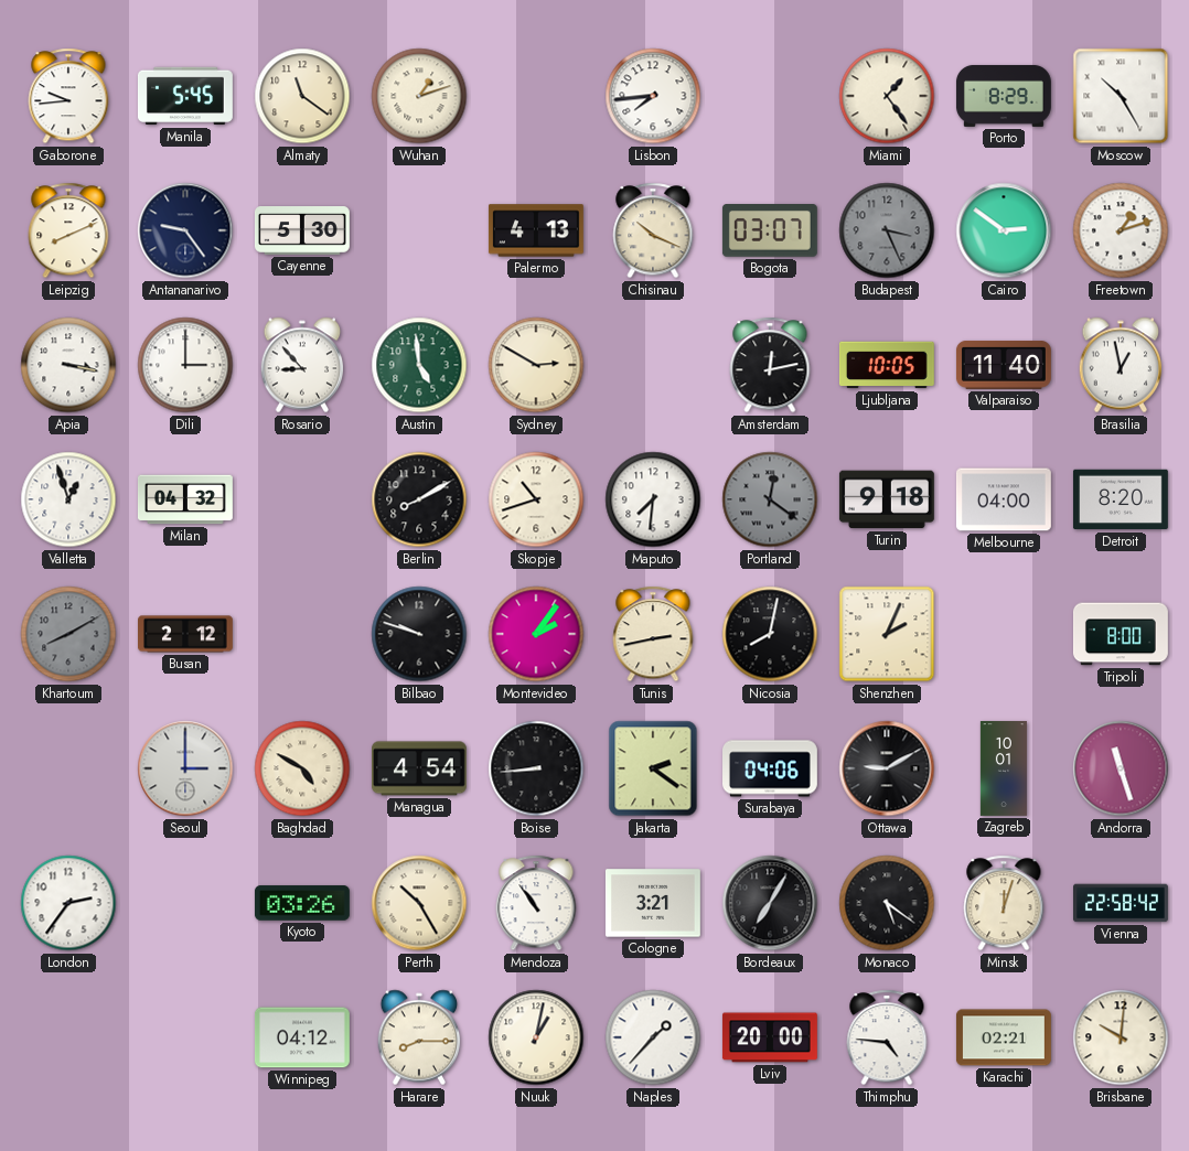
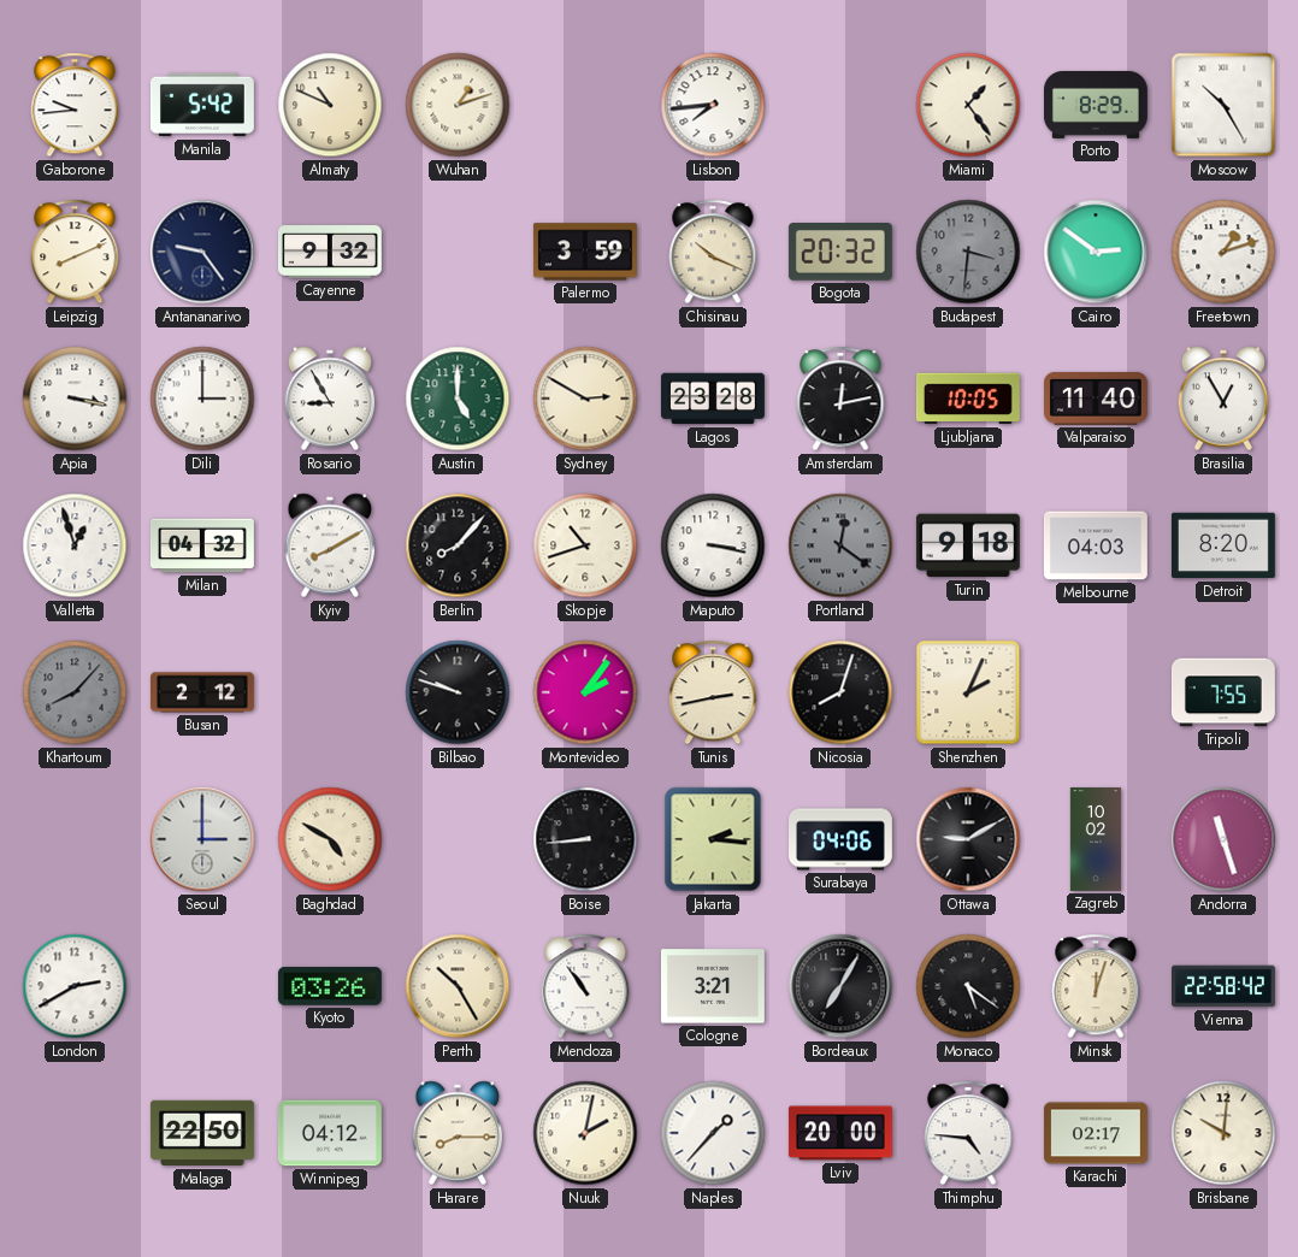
Manila: 5:45 -> 5:42
Almaty: 11:21 -> 10:49
Cayenne: 5:30 -> 9:32
Palermo: 4:13 -> 3:59
Bogota: 03:07 -> 20:32
Budapest: 3:26 -> 3:31
Rosario: 8:53 -> 8:55
Austin: 4:59 -> 5:00
Lagos: none -> 23:28
Brasilia: 12:58 -> 12:55
Kyiv: none -> 8:10
Berlin: 8:10 -> 8:07
Maputo: 7:31 -> 3:17
Melbourne: 04:00 -> 04:03
Khartoum: 8:10 -> 8:07
Nicosia: 8:02 -> 8:03
Tripoli: 8:00 -> 7:55
Managua: 4:54 -> none
Jakarta: 2:21 -> 2:16
Zagreb: 10:01 -> 10:02
London: 2:36 -> 2:40
Malaga: none -> 22:50
Nuuk: 1:02 -> 2:02
Karachi: 02:21 -> 02:17
